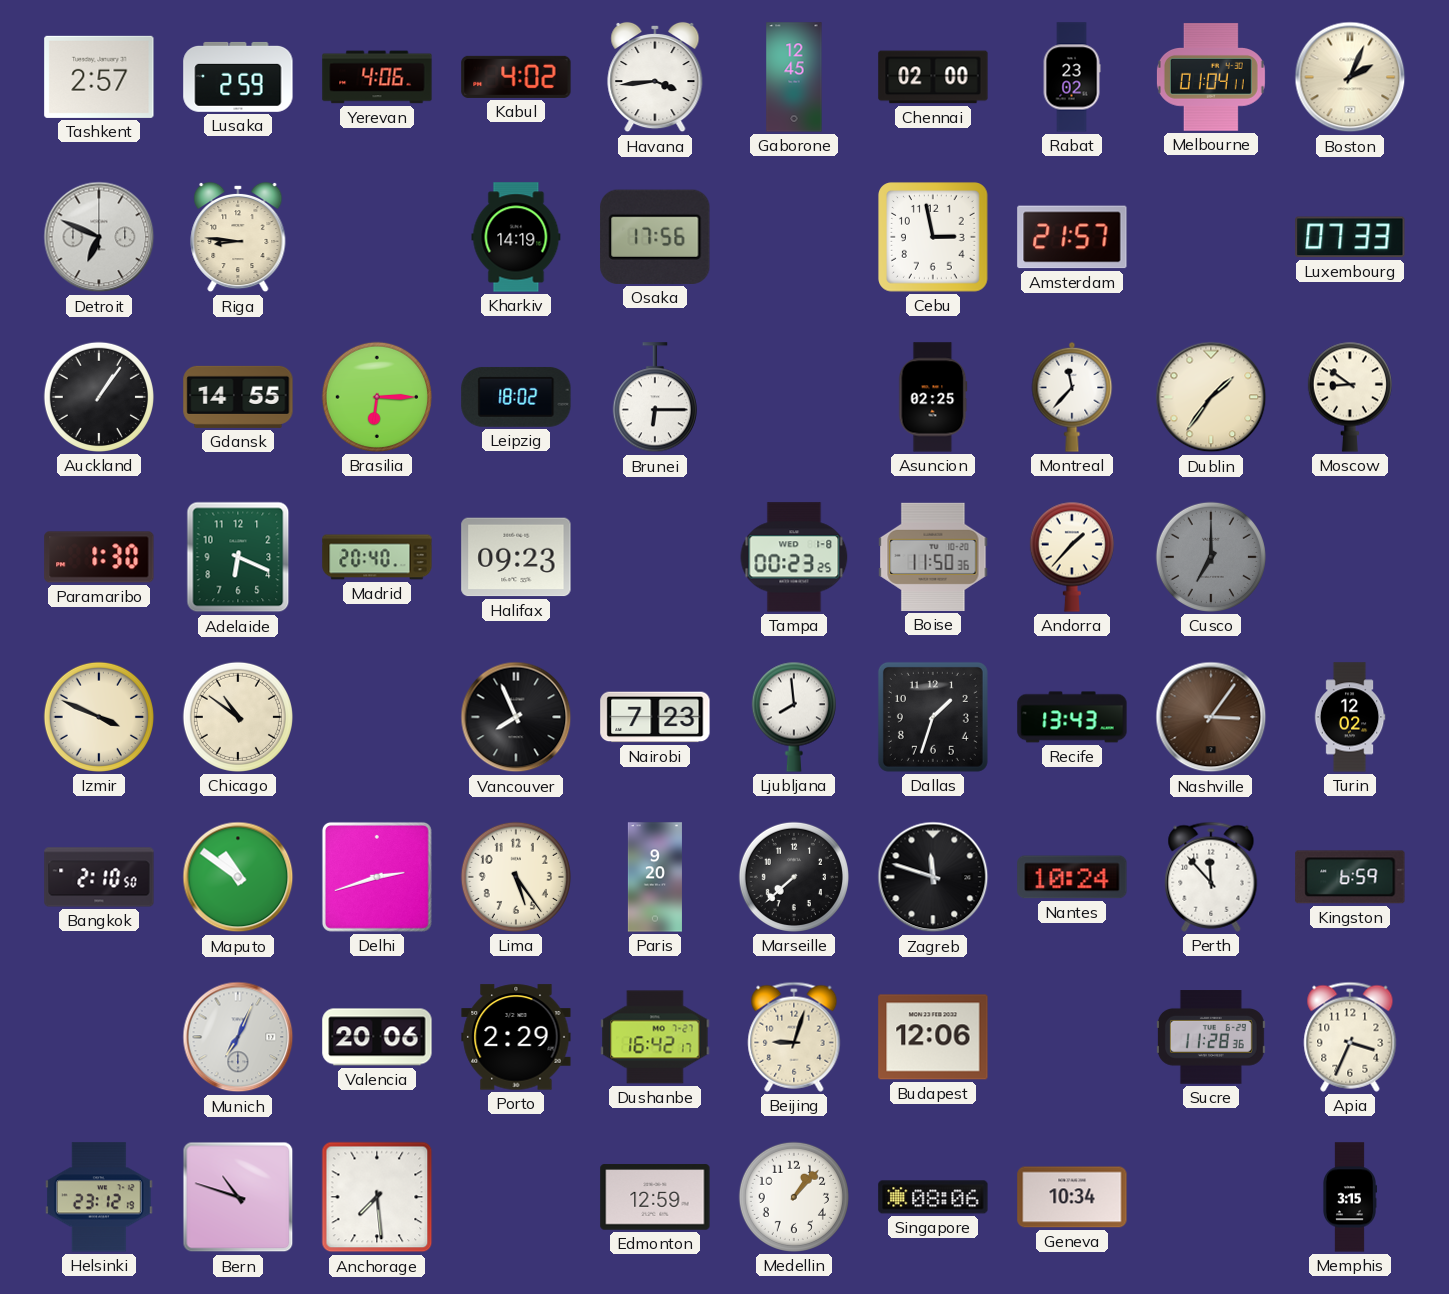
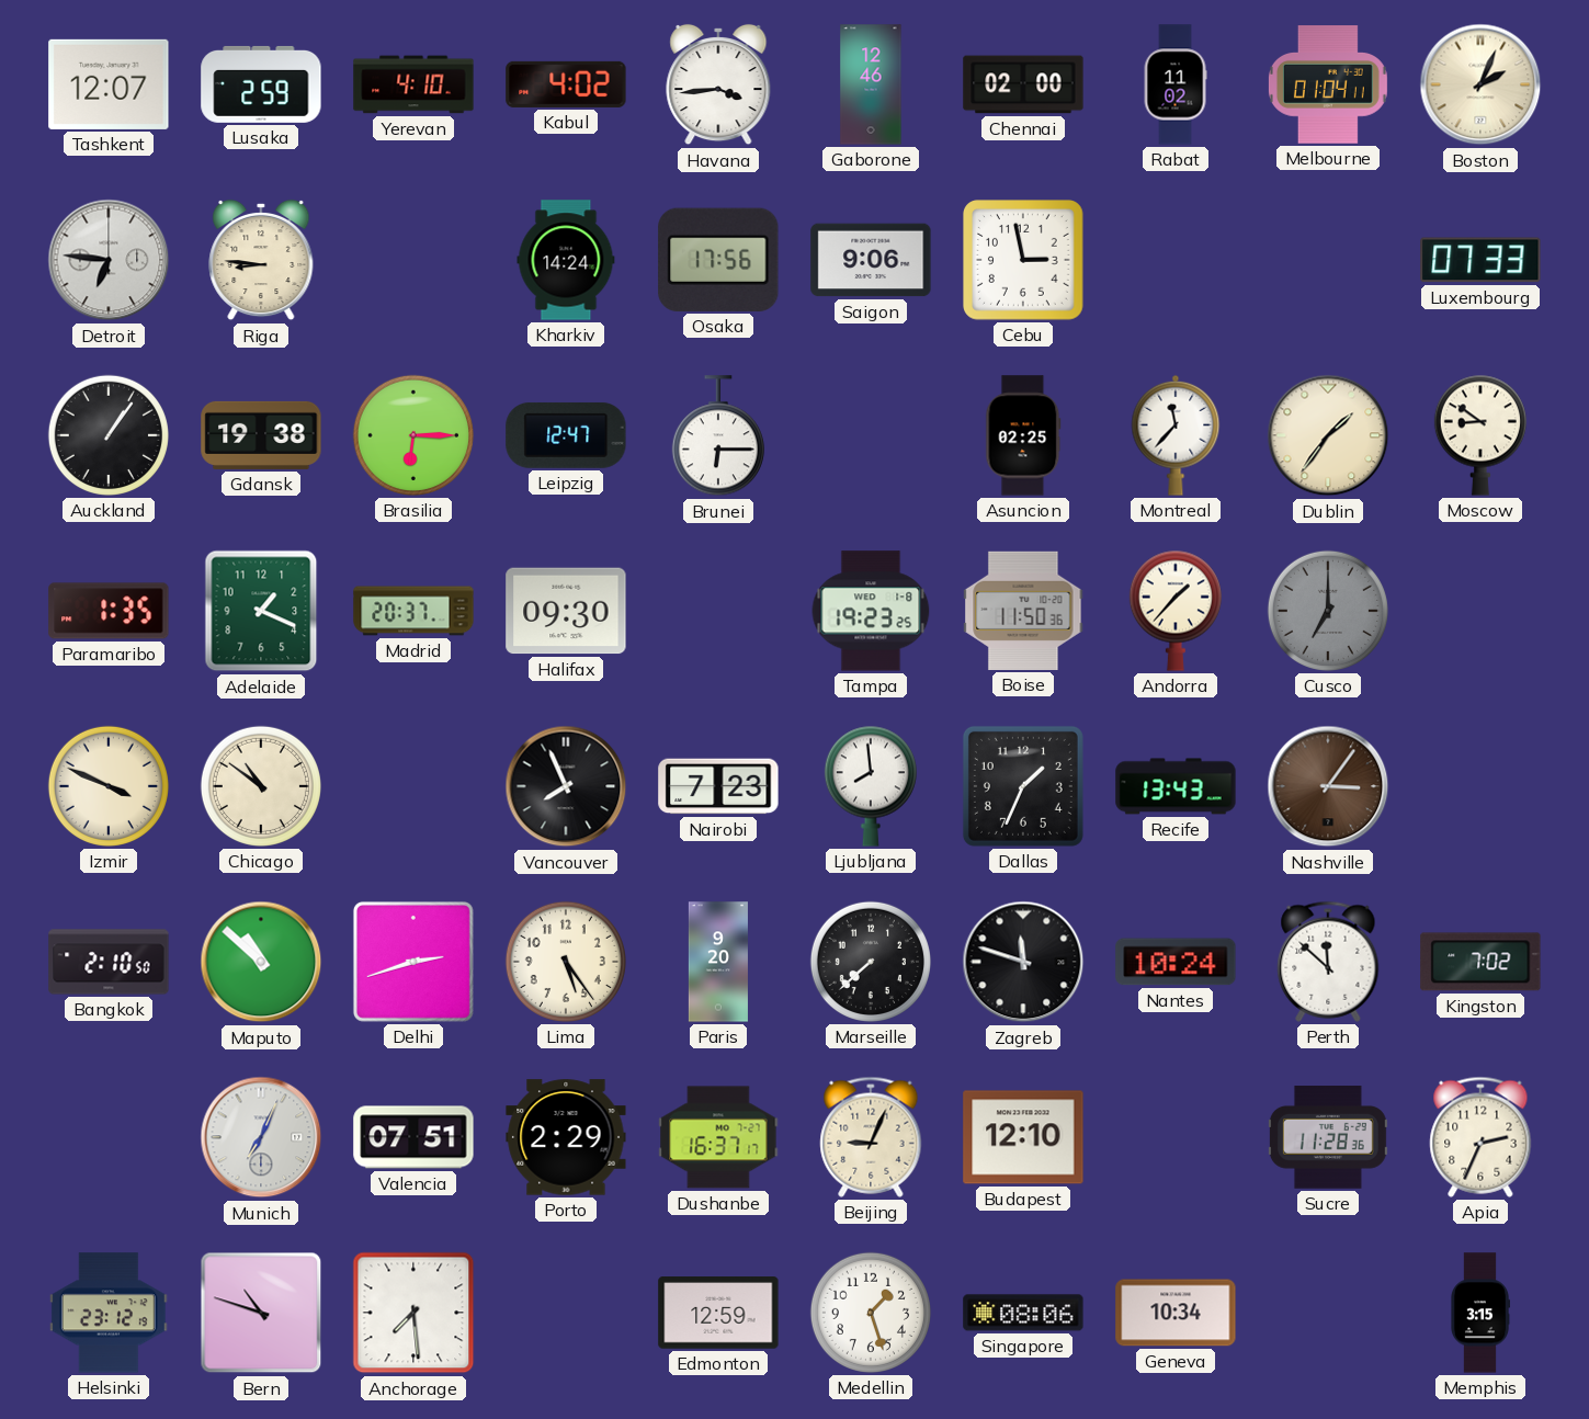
Tashkent: 2:57 -> 12:07
Yerevan: 4:06 -> 4:10
Gaborone: 12:45 -> 12:46
Rabat: 23:02 -> 11:02
Detroit: 6:49 -> 6:46
Kharkiv: 14:19 -> 14:24
Saigon: none -> 9:06
Amsterdam: 21:57 -> none
Gdansk: 14:55 -> 19:38
Leipzig: 18:02 -> 12:47
Paramaribo: 1:30 -> 1:35
Adelaide: 6:19 -> 1:19
Madrid: 20:40 -> 20:37
Halifax: 09:23 -> 09:30
Tampa: 00:23 -> 19:23
Dallas: 1:33 -> 1:34
Turin: 12:02 -> none
Maputo: 10:51 -> 10:52
Perth: 11:53 -> 11:52
Kingston: 6:59 -> 7:02
Valencia: 20:06 -> 07:51
Dushanbe: 16:42 -> 16:37
Beijing: 9:03 -> 9:04
Budapest: 12:06 -> 12:10
Apia: 3:34 -> 2:34
Medellin: 1:07 -> 1:27
